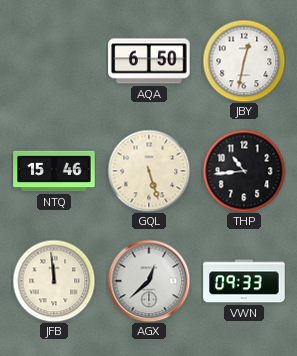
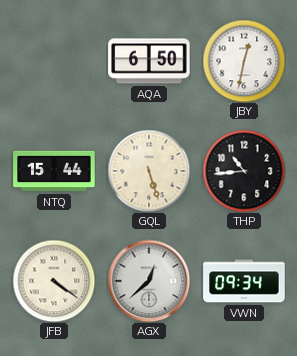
NTQ: 15:46 -> 15:44
JFB: 11:59 -> 4:21
VWN: 09:33 -> 09:34
